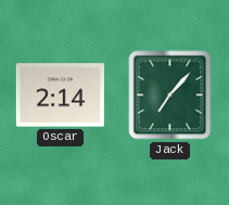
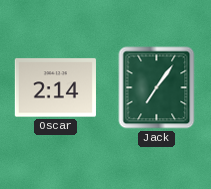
Jack: 7:07 -> 7:06
